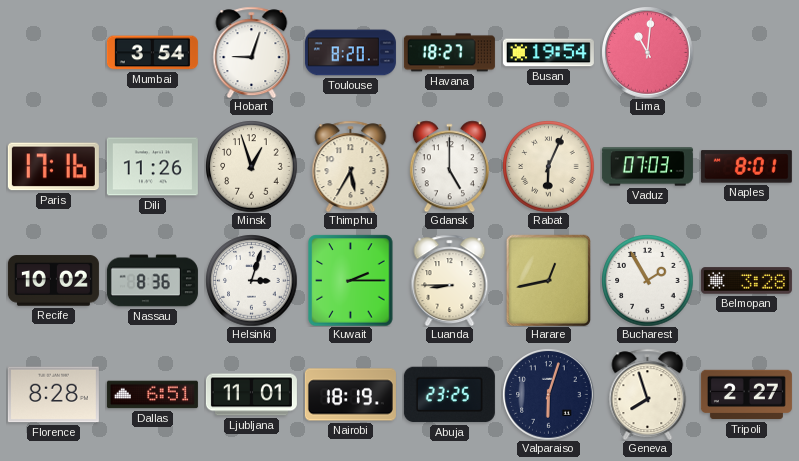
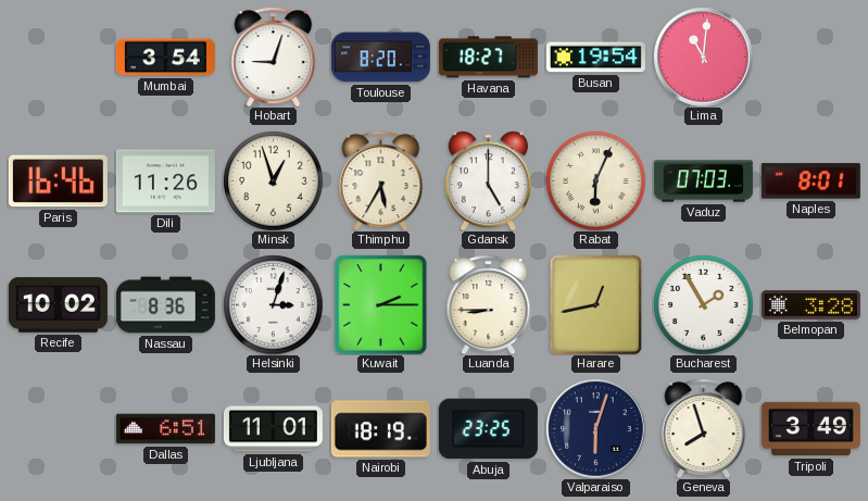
Paris: 17:16 -> 16:46
Florence: 8:28 -> none
Tripoli: 2:27 -> 3:49
